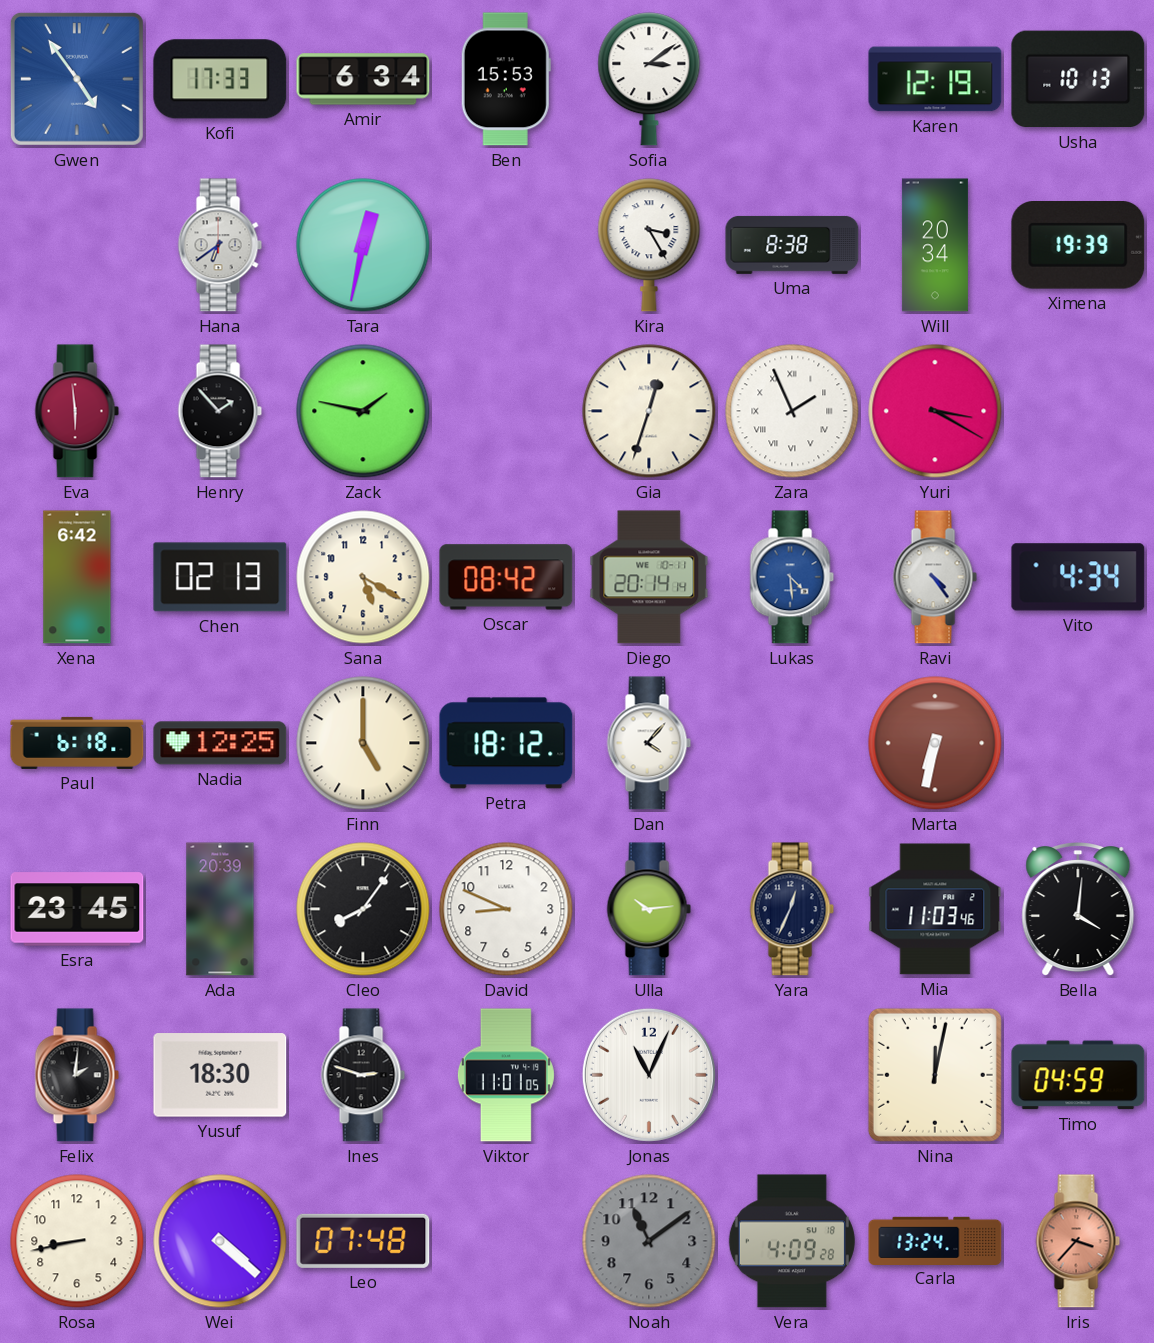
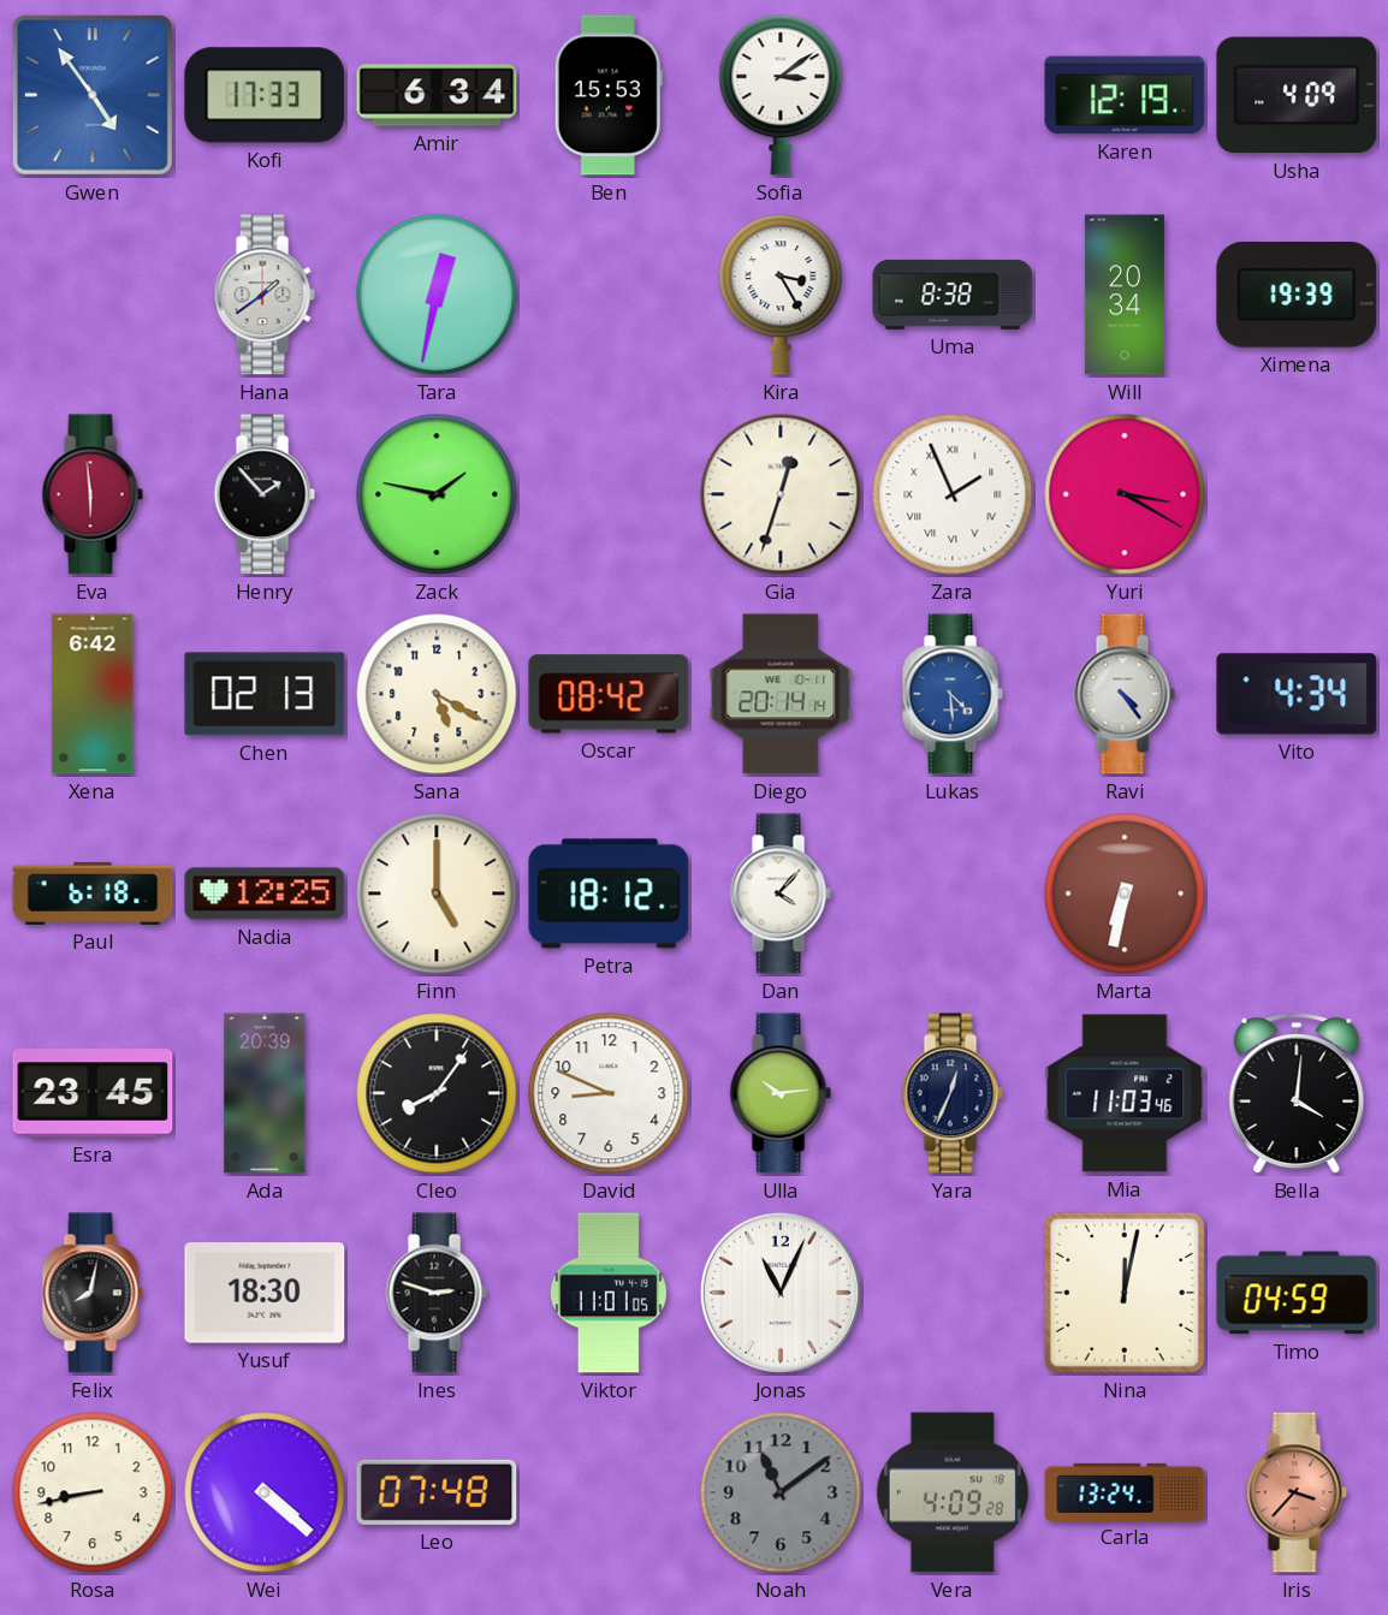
Usha: 10:13 -> 4:09
Hana: 6:39 -> 1:39
Felix: 2:01 -> 8:02
